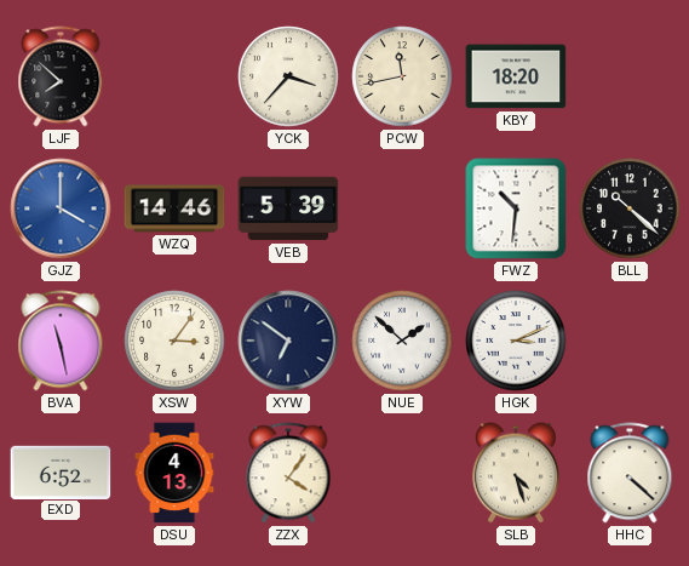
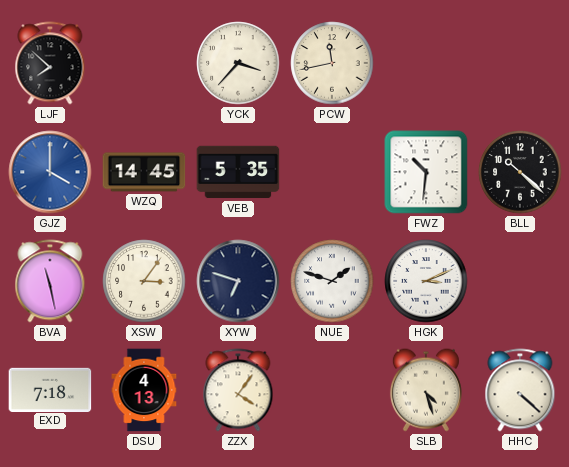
KBY: 18:20 -> none
WZQ: 14:46 -> 14:45
VEB: 5:39 -> 5:35
XYW: 6:51 -> 6:48
NUE: 1:52 -> 1:48
EXD: 6:52 -> 7:18
